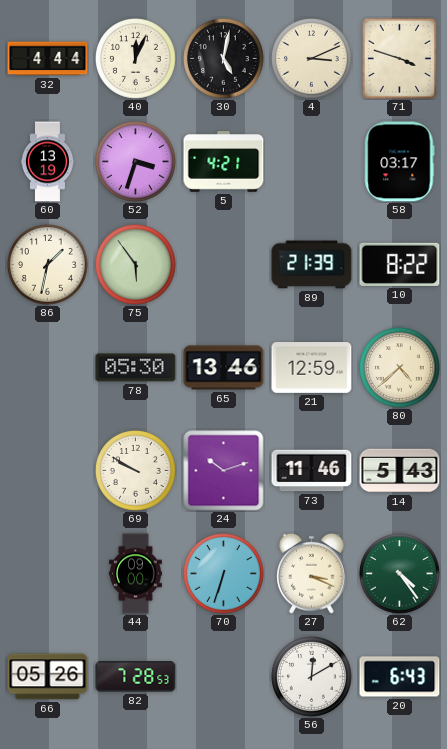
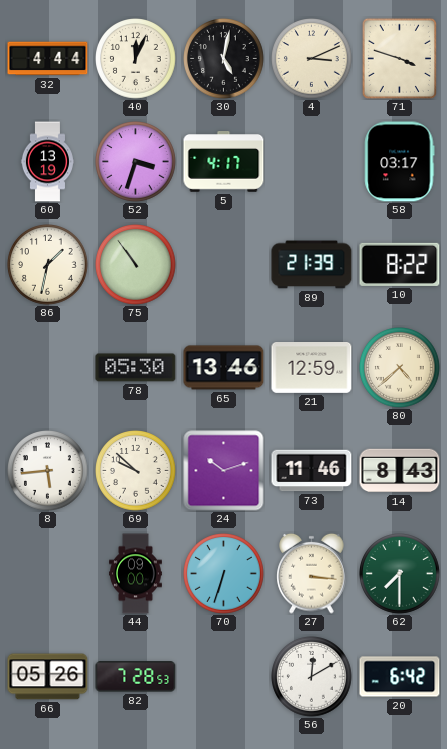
5: 4:21 -> 4:17
75: 5:54 -> 10:54
8: none -> 5:44
69: 9:50 -> 9:52
14: 5:43 -> 8:43
27: 3:19 -> 3:16
62: 4:24 -> 7:30
20: 6:43 -> 6:42
